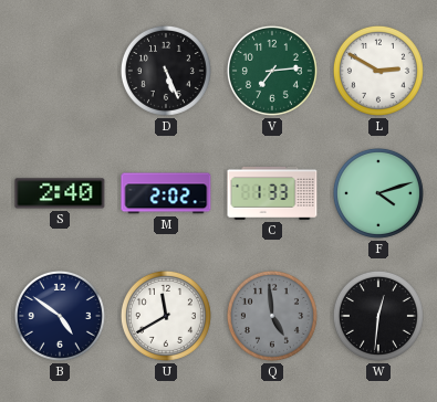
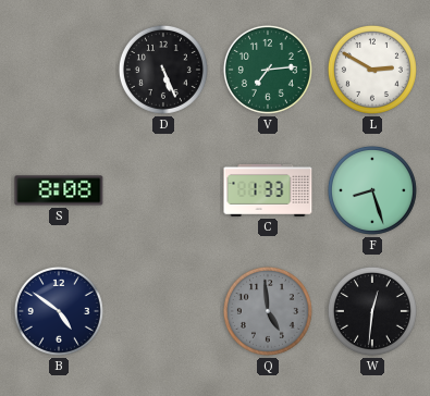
S: 2:40 -> 8:08
M: 2:02 -> none
F: 4:12 -> 8:27
U: 11:40 -> none
